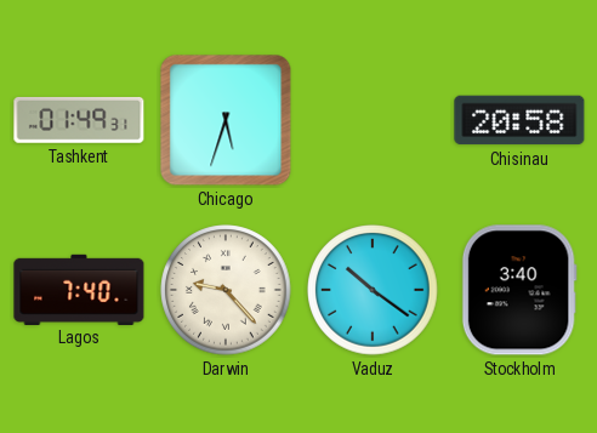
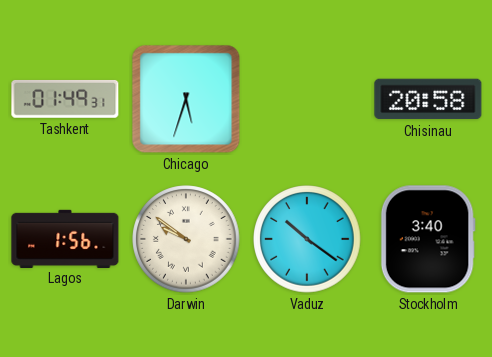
Lagos: 7:40 -> 1:56
Darwin: 9:23 -> 9:51
